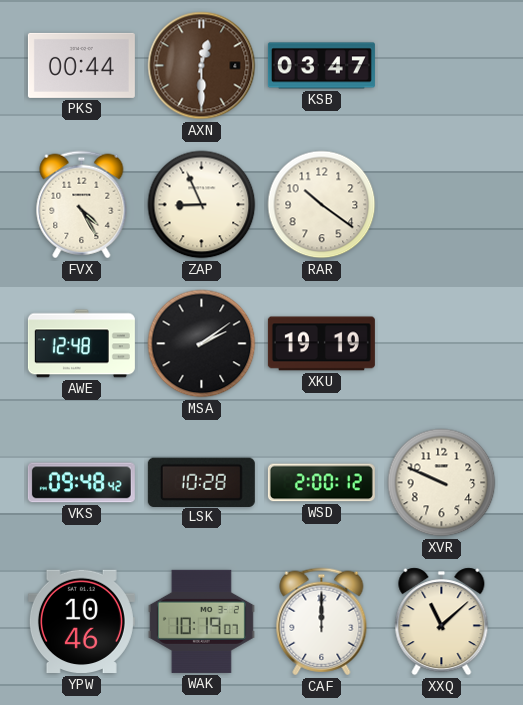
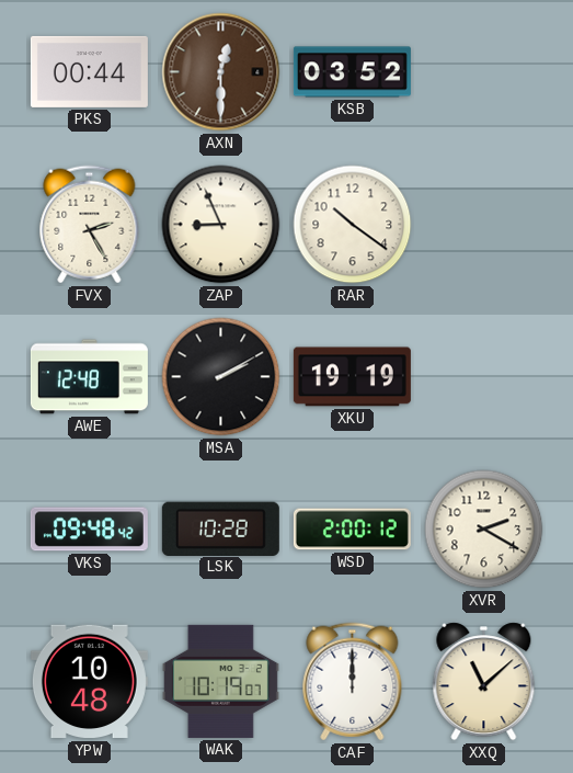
KSB: 03:47 -> 03:52
FVX: 4:25 -> 2:25
MSA: 2:09 -> 2:10
XVR: 9:49 -> 2:20
YPW: 10:46 -> 10:48
